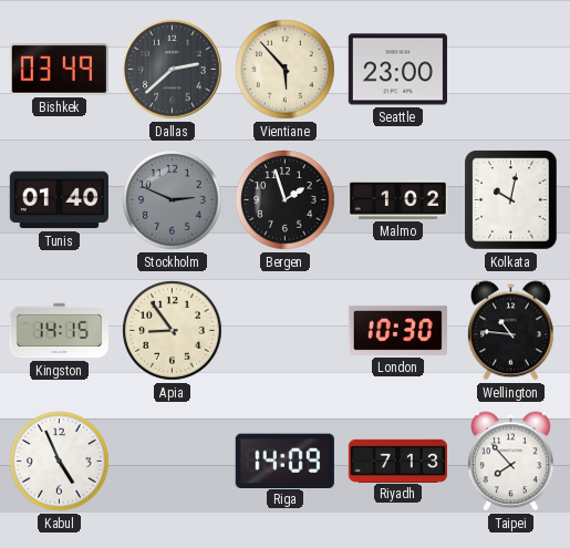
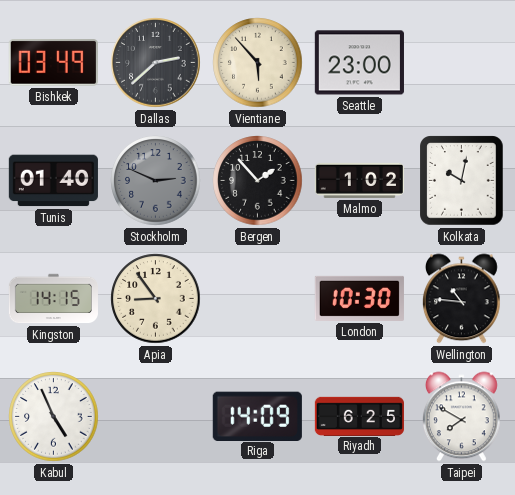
Bergen: 1:57 -> 1:53
Riyadh: 7:13 -> 6:25
Taipei: 7:53 -> 7:50
